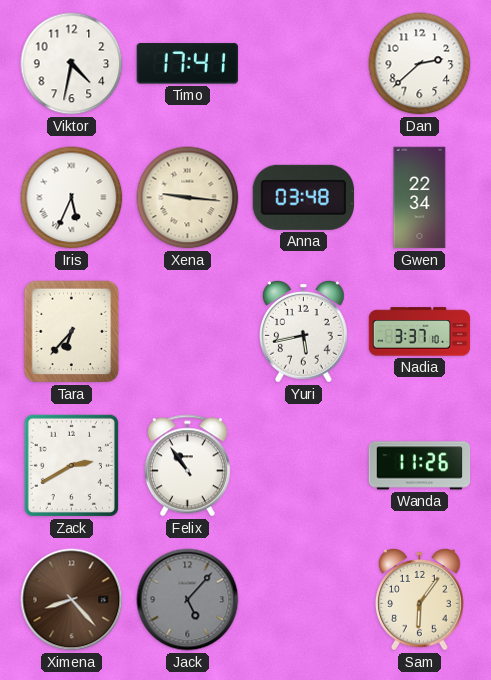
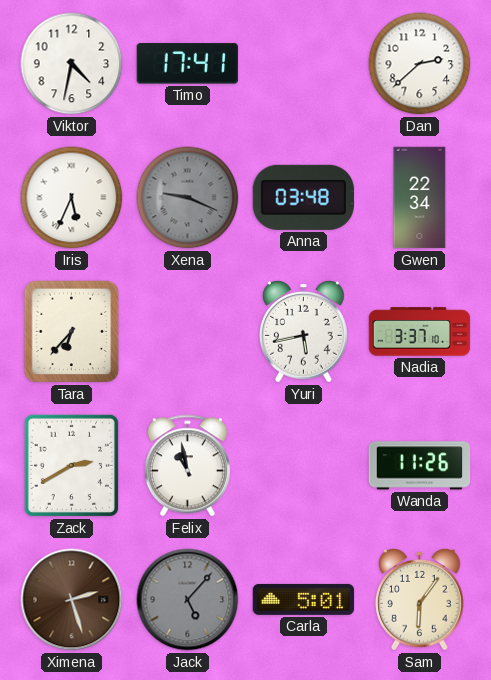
Xena: 9:16 -> 9:19
Xena dial: cream -> grey
Felix: 10:54 -> 10:58
Ximena: 8:23 -> 2:27
Carla: none -> 5:01
